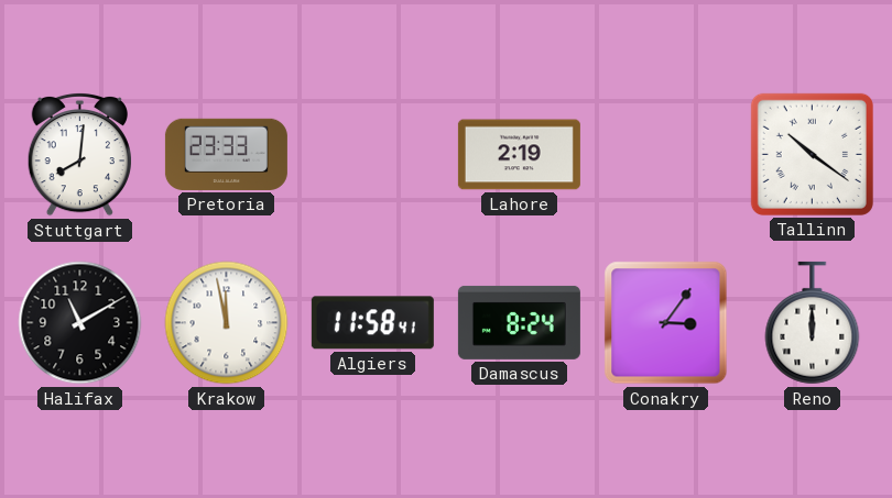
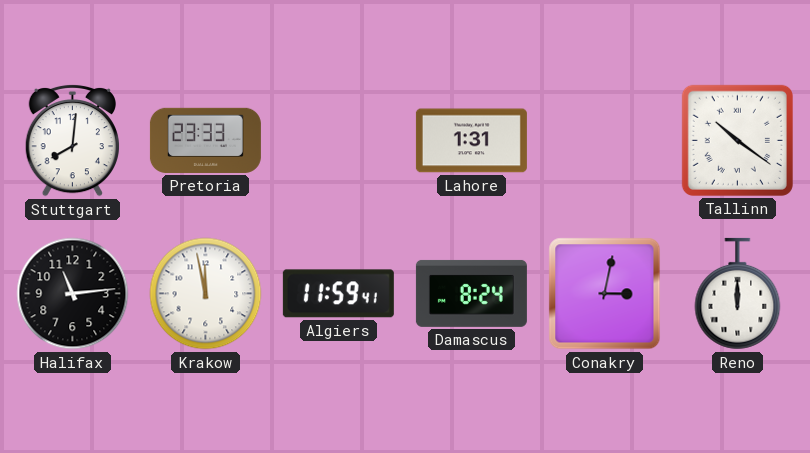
Lahore: 2:19 -> 1:31
Halifax: 11:10 -> 11:14
Algiers: 11:58 -> 11:59
Conakry: 3:06 -> 3:02
